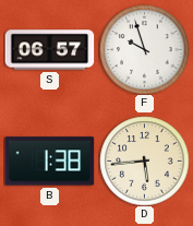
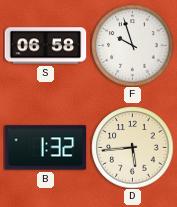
S: 06:57 -> 06:58
B: 1:38 -> 1:32
